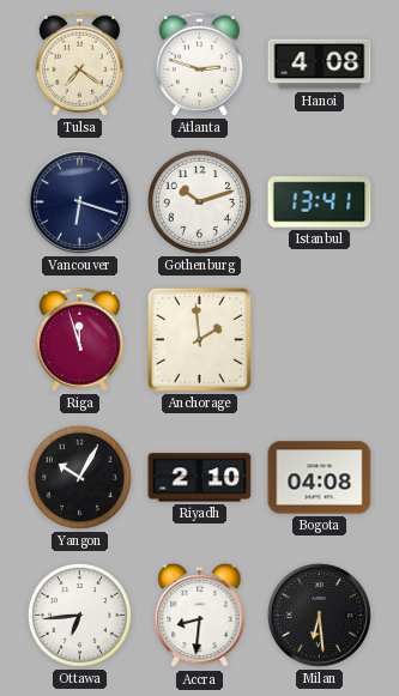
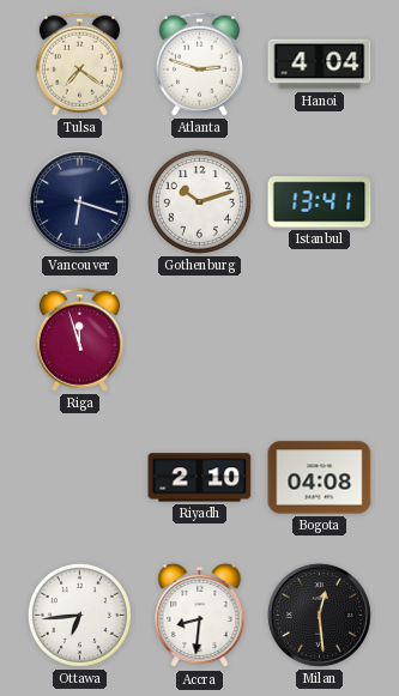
Hanoi: 4:08 -> 4:04
Anchorage: 1:59 -> none
Yangon: 10:05 -> none
Milan: 6:29 -> 12:29
